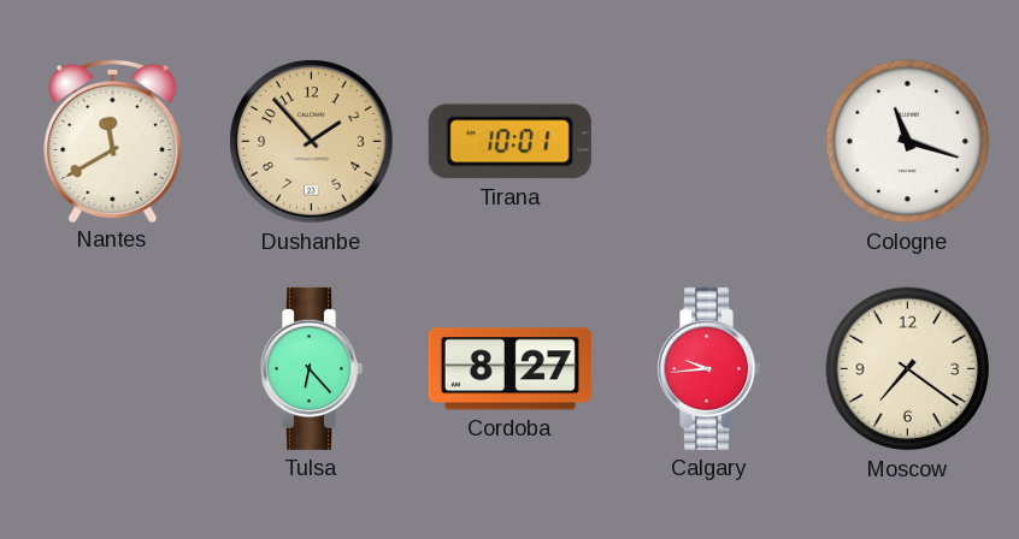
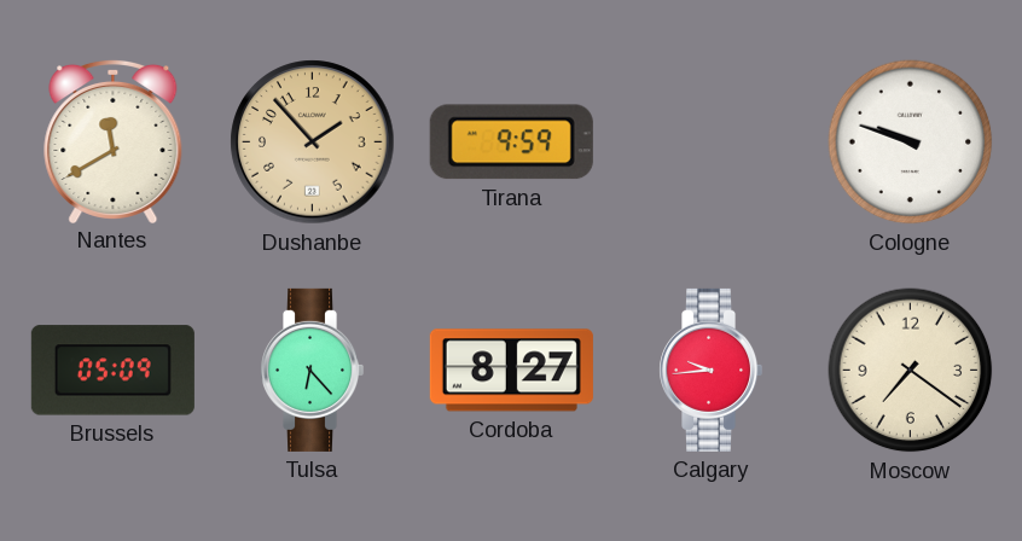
Tirana: 10:01 -> 9:59
Cologne: 11:18 -> 9:48
Brussels: none -> 05:09
